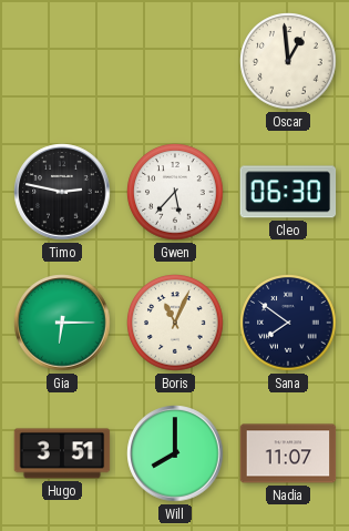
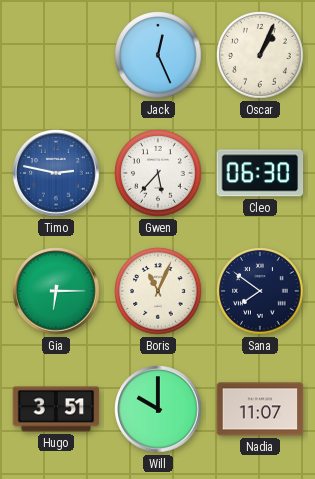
Jack: none -> 12:26
Oscar: 12:59 -> 1:04
Timo dial: black -> blue
Will: 8:00 -> 10:00
